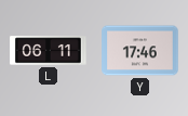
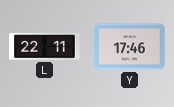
L: 06:11 -> 22:11
